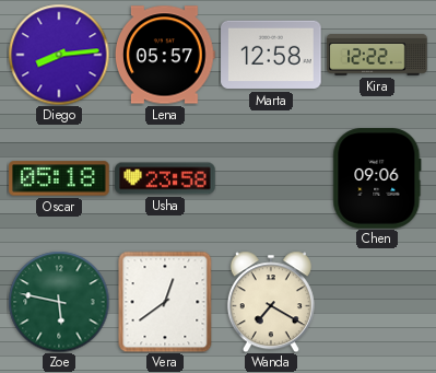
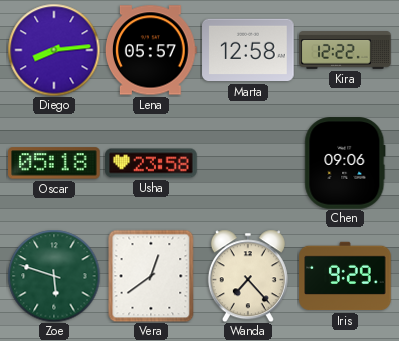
Zoe: 5:47 -> 5:48
Wanda: 7:20 -> 7:23
Iris: none -> 9:29
